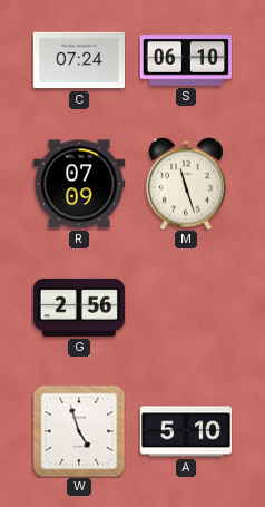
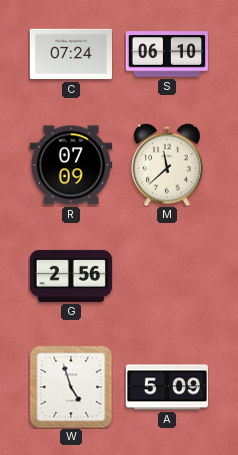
M: 11:27 -> 11:38
A: 5:10 -> 5:09
